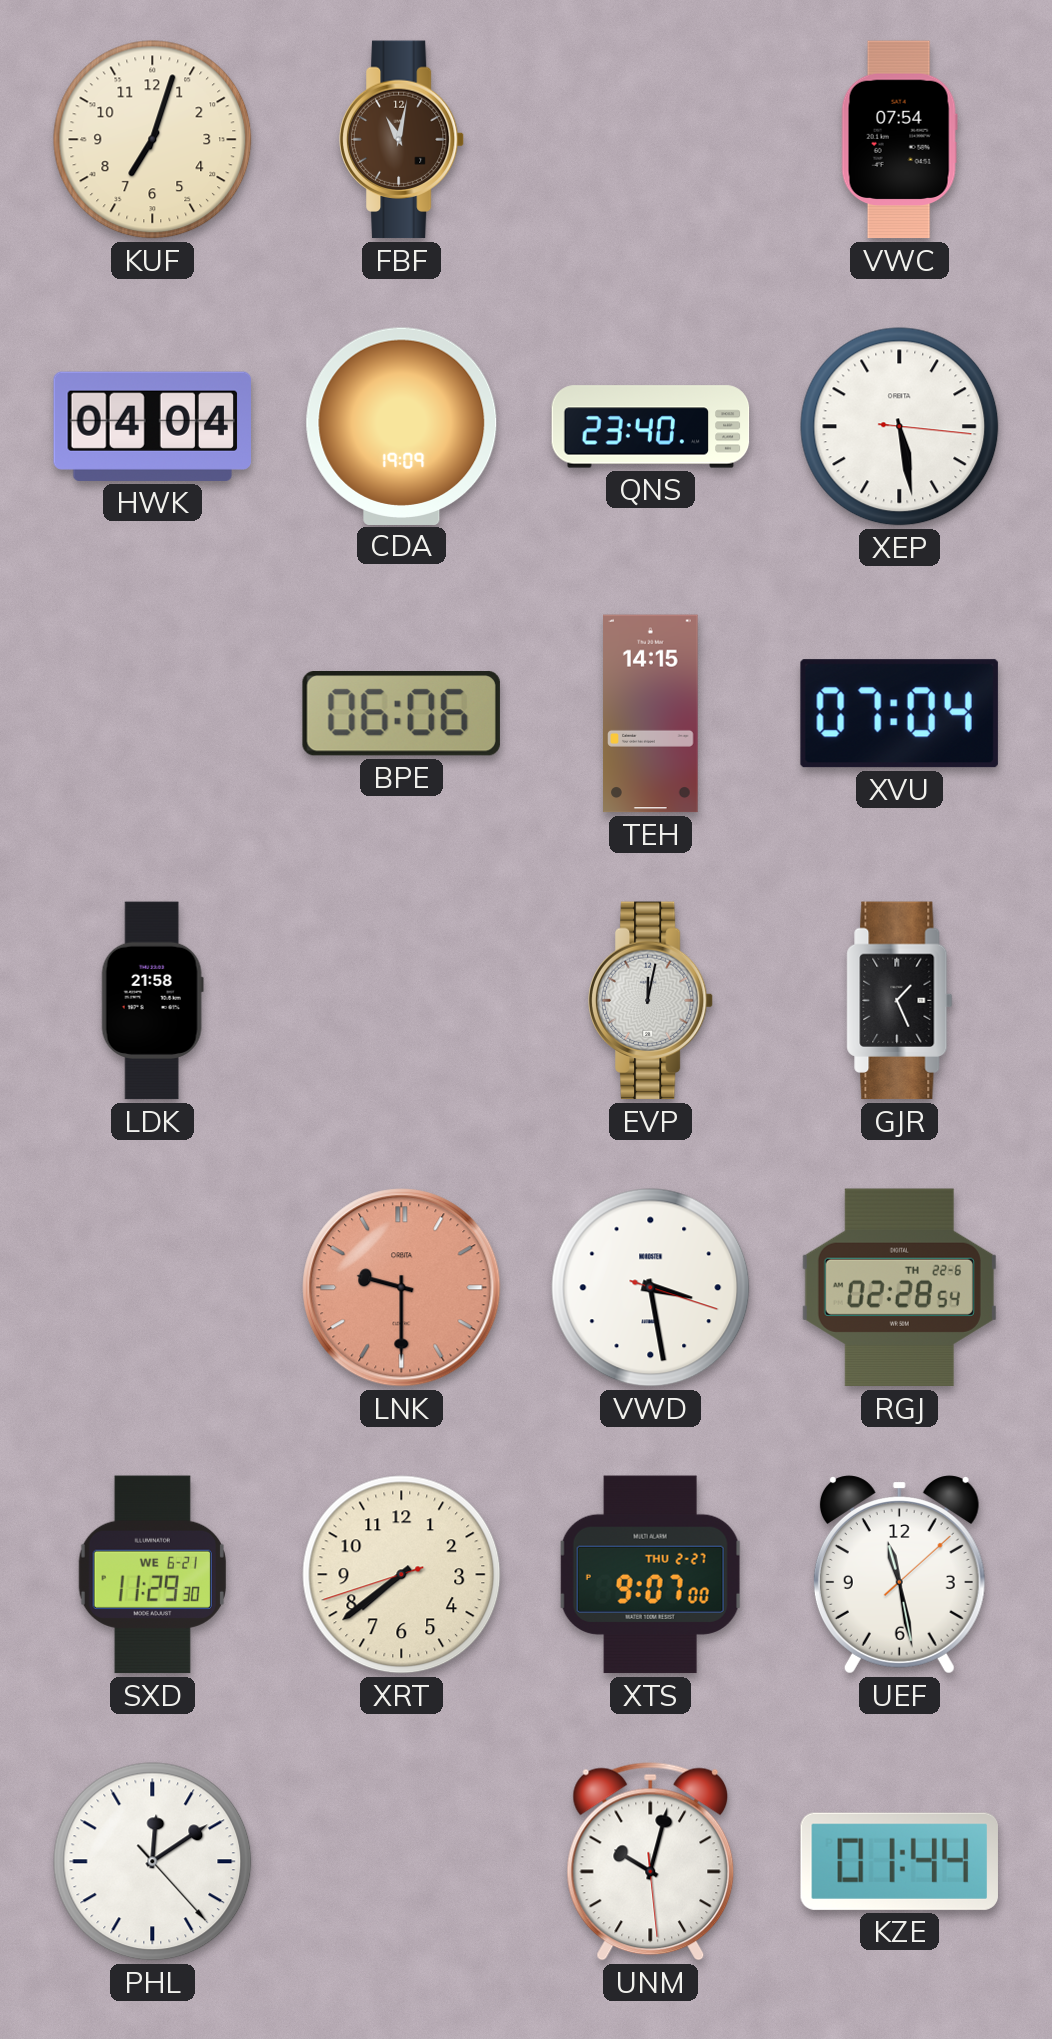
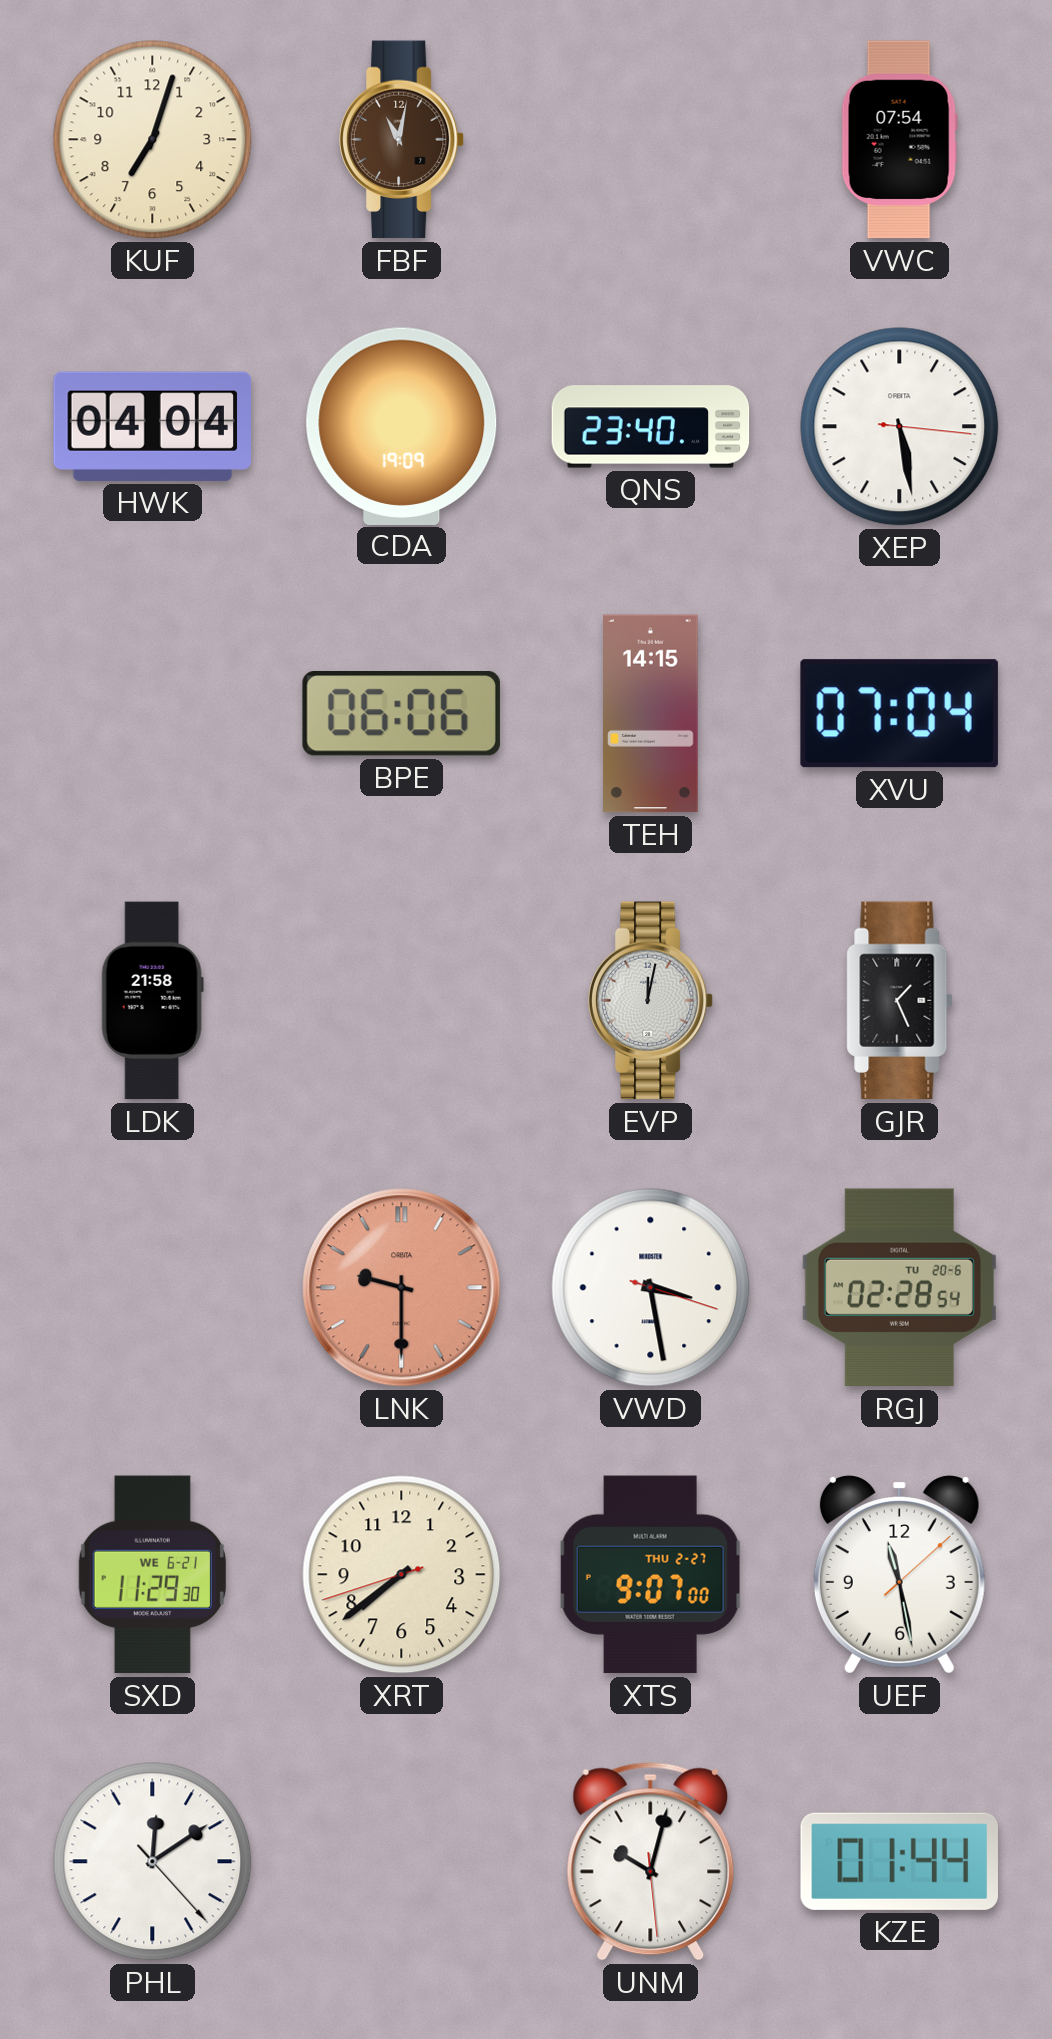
RGJ date: TH 22-6 -> TU 20-6
